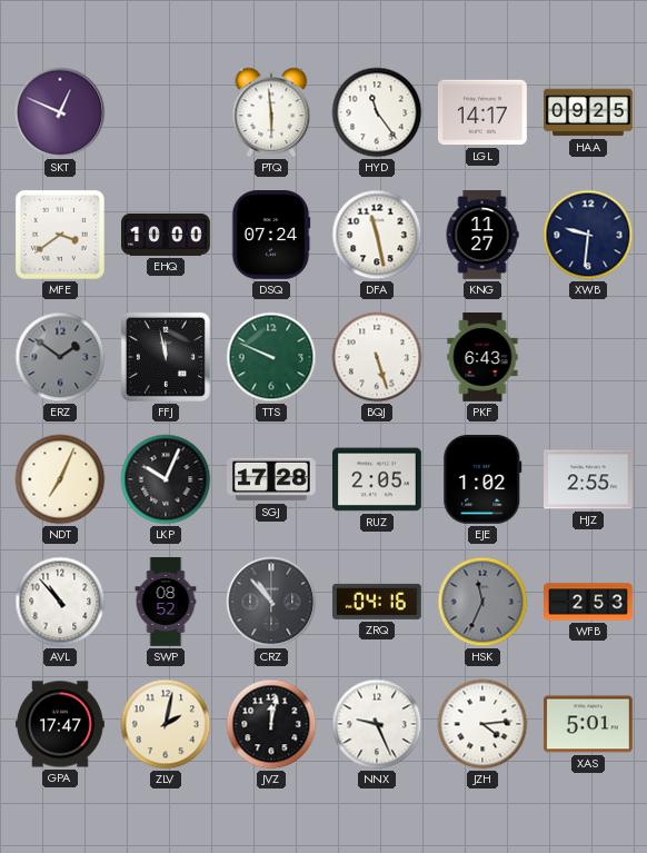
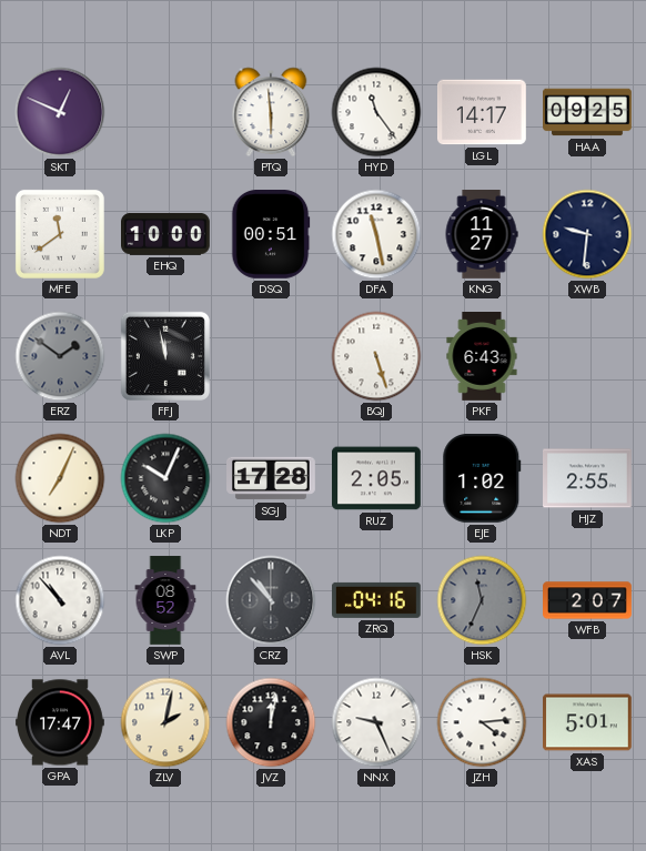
MFE: 3:39 -> 11:39
DSQ: 07:24 -> 00:51
TTS: 9:49 -> none
WFB: 2:53 -> 2:07
